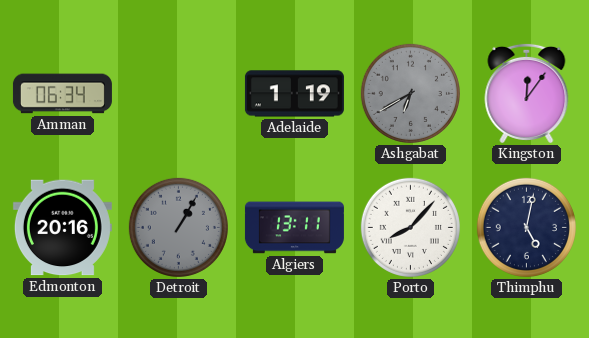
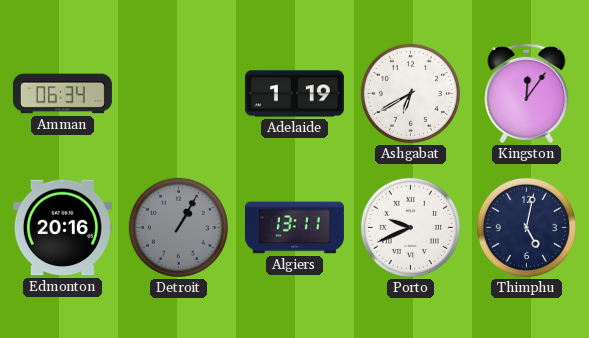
Ashgabat dial: grey -> white
Porto: 8:07 -> 9:41
